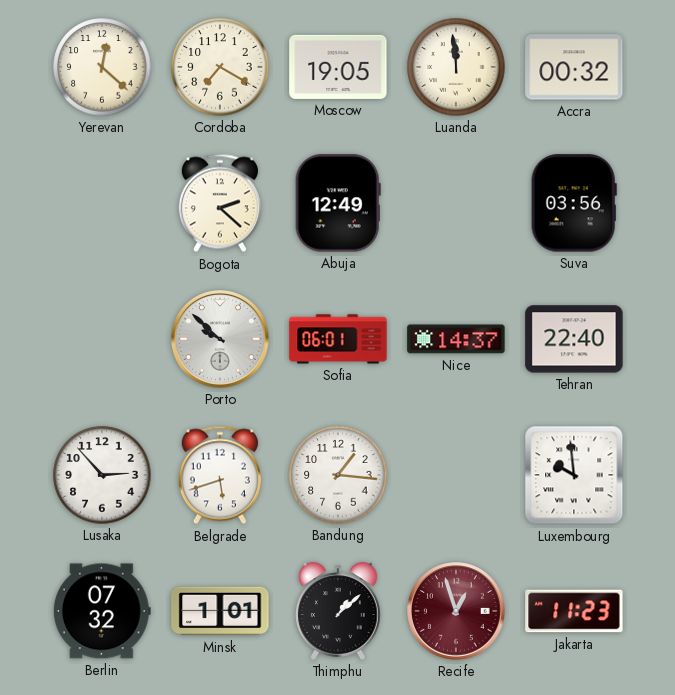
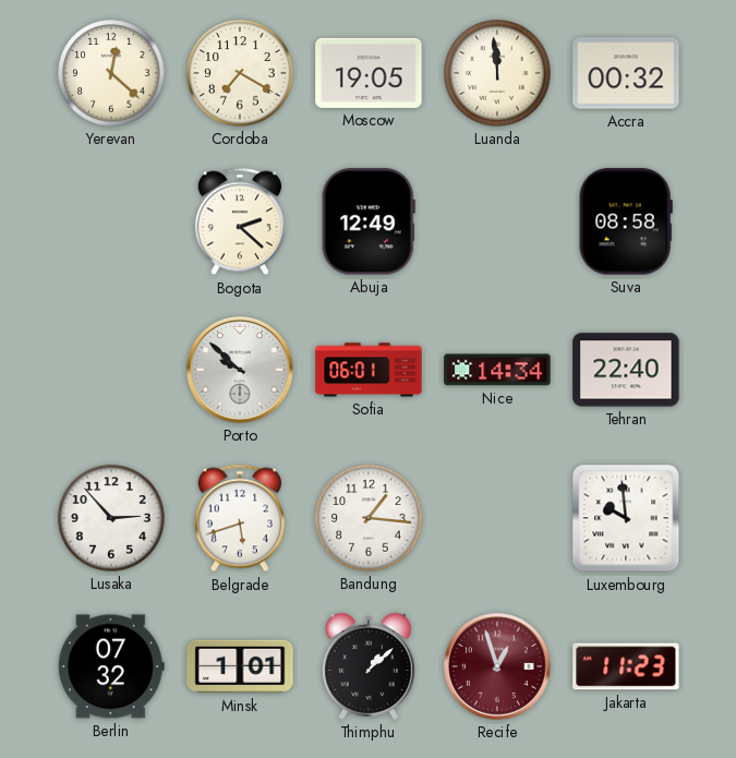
Suva: 03:56 -> 08:58
Nice: 14:37 -> 14:34
